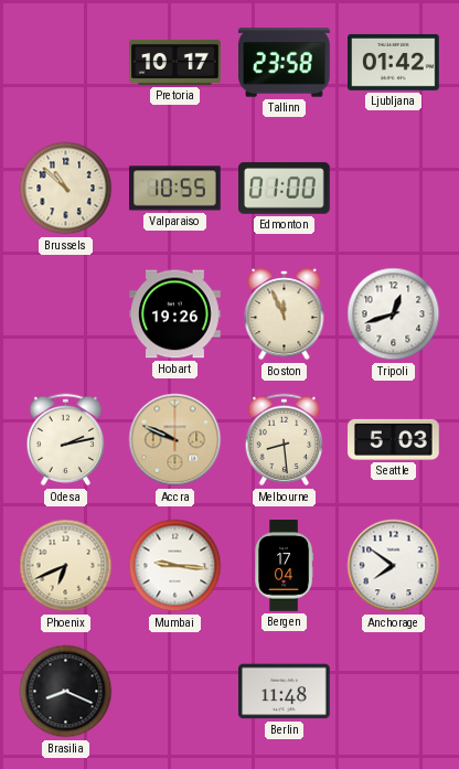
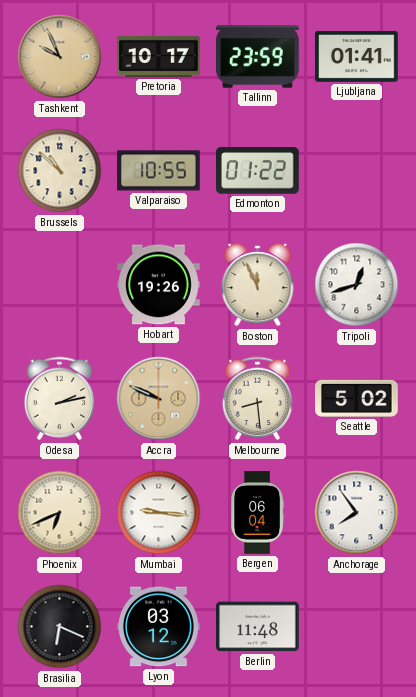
Tashkent: none -> 9:56
Tallinn: 23:58 -> 23:59
Ljubljana: 01:42 -> 01:41
Edmonton: 01:00 -> 01:22
Seattle: 5:03 -> 5:02
Bergen: 17:04 -> 06:04
Anchorage: 7:51 -> 7:54
Brasilia: 8:19 -> 6:19
Lyon: none -> 03:12
